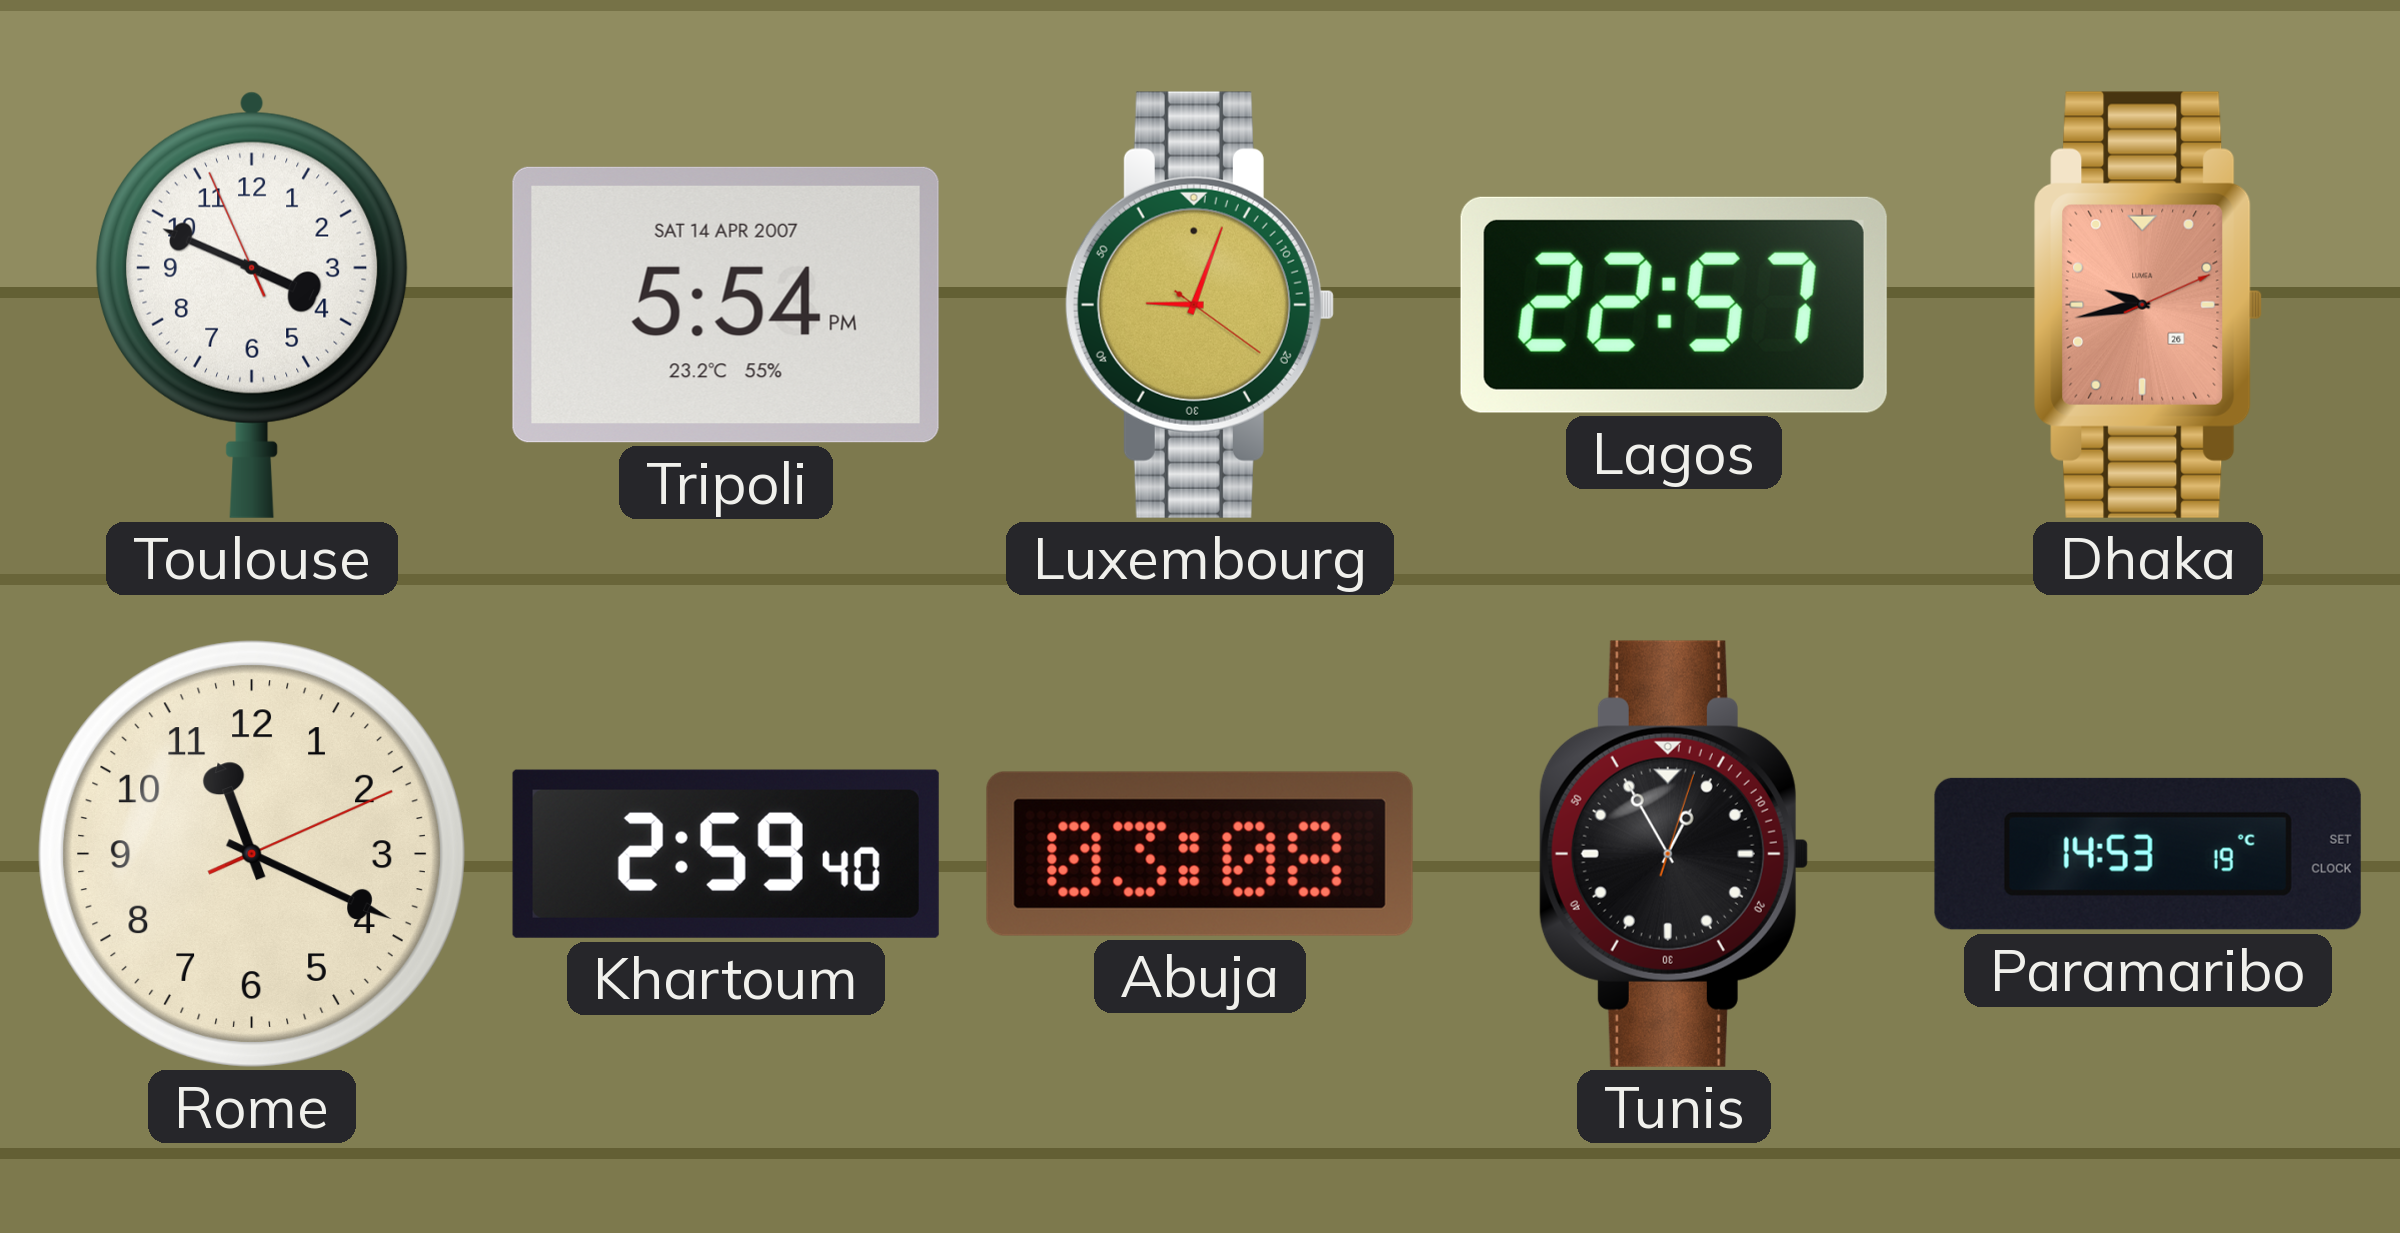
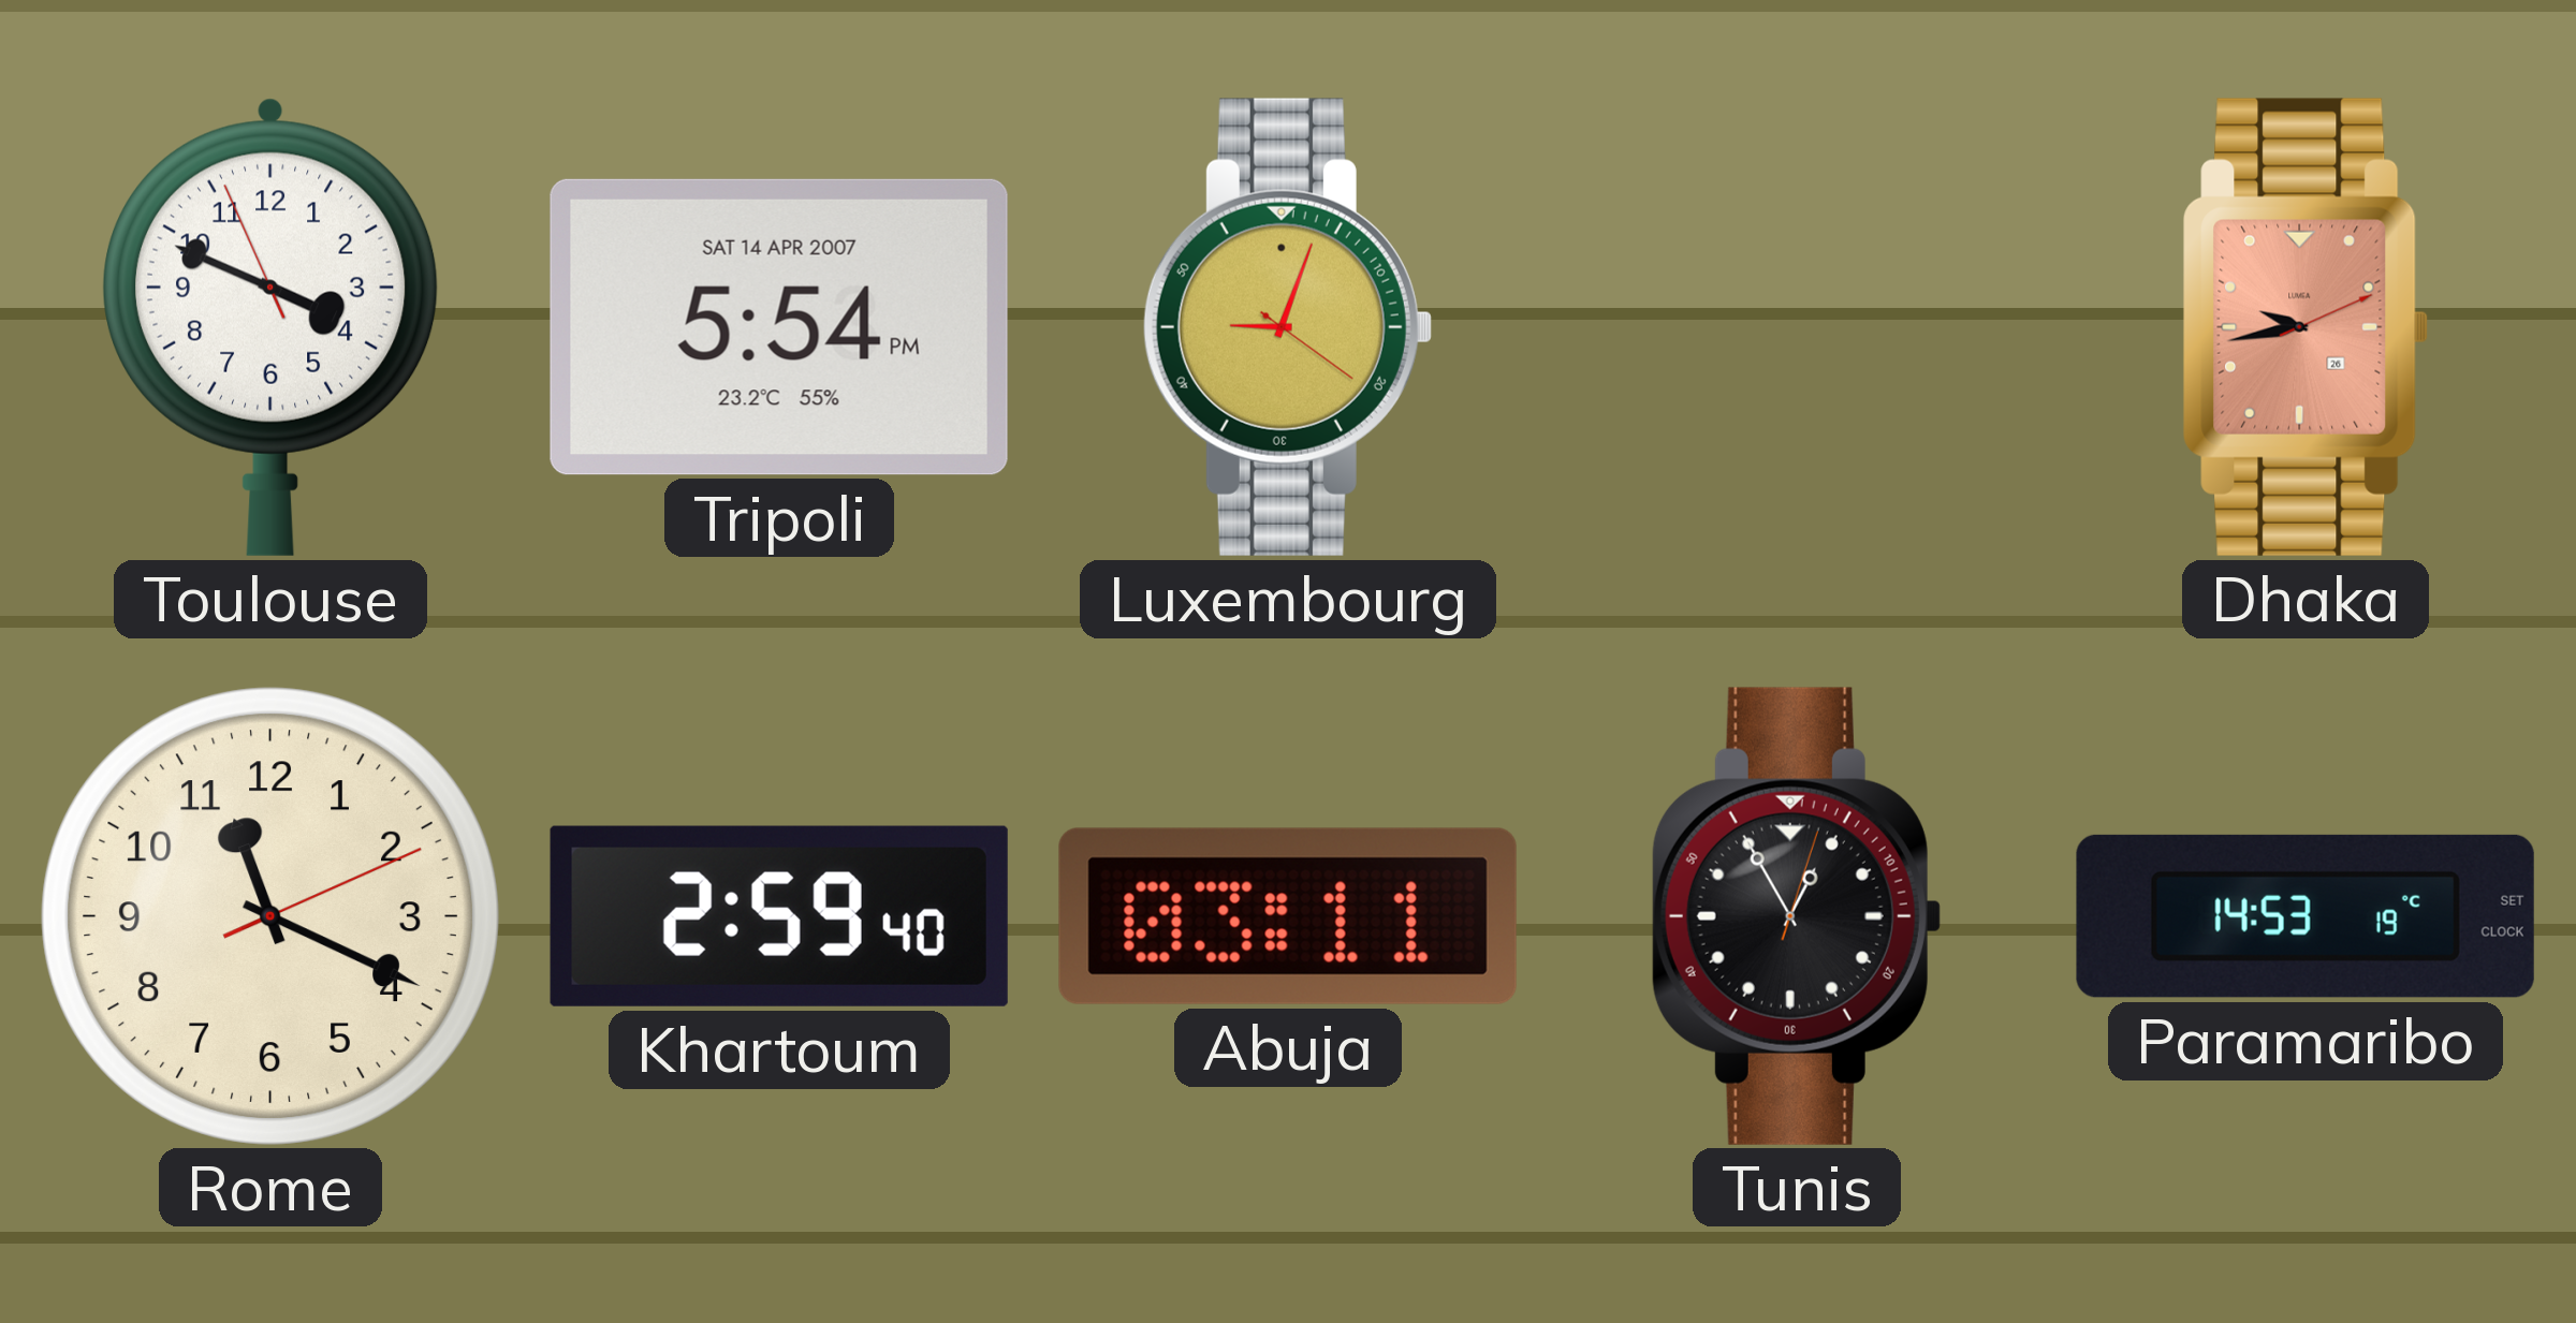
Lagos: 22:57 -> none
Abuja: 03:08 -> 03:11
